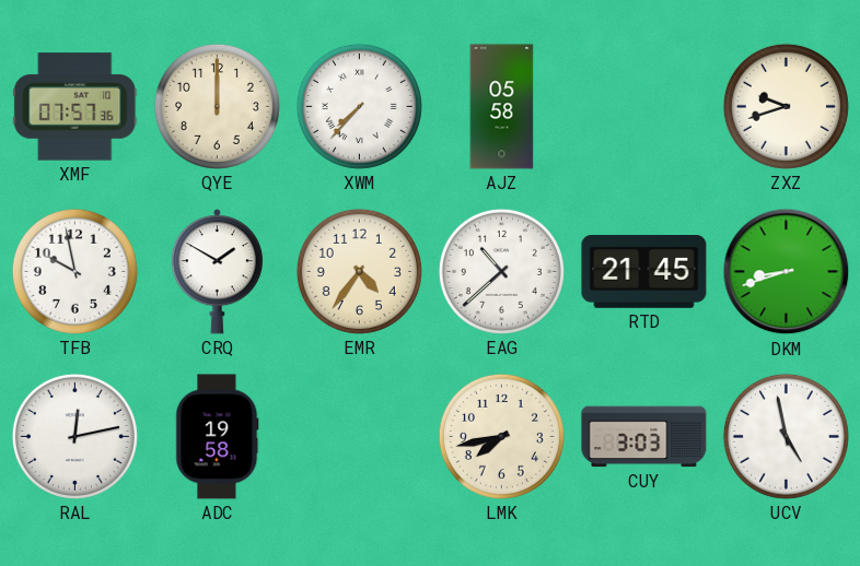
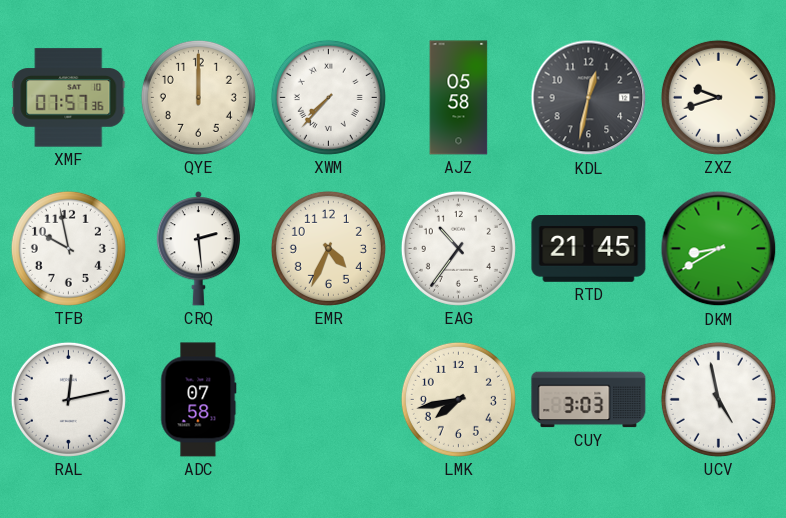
KDL: none -> 12:32
CRQ: 1:50 -> 2:29
EMR: 4:36 -> 4:34
EAG: 10:38 -> 10:36
DKM: 8:42 -> 8:40
ADC: 19:58 -> 07:58
